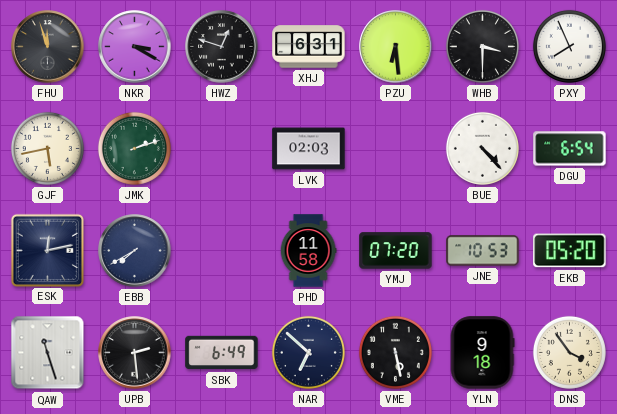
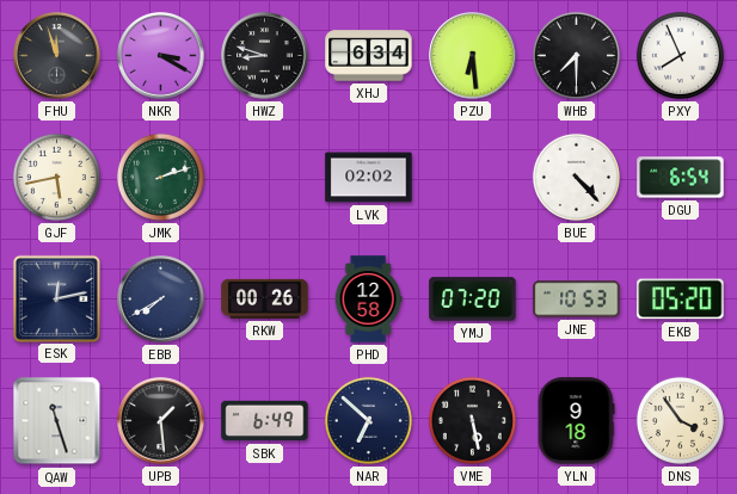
HWZ: 12:48 -> 8:48
XHJ: 6:31 -> 6:34
WHB: 3:30 -> 7:30
LVK: 02:03 -> 02:02
RKW: none -> 00:26
PHD: 11:58 -> 12:58
UPB: 2:29 -> 1:29
